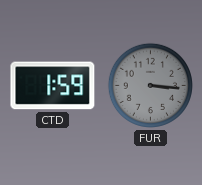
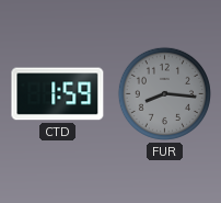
FUR: 3:16 -> 8:16
